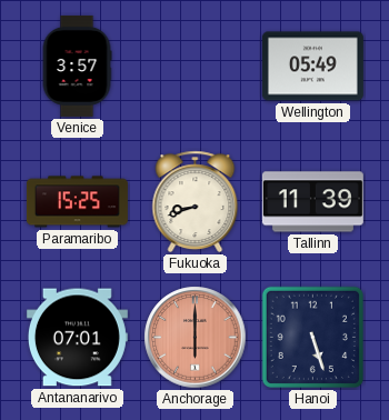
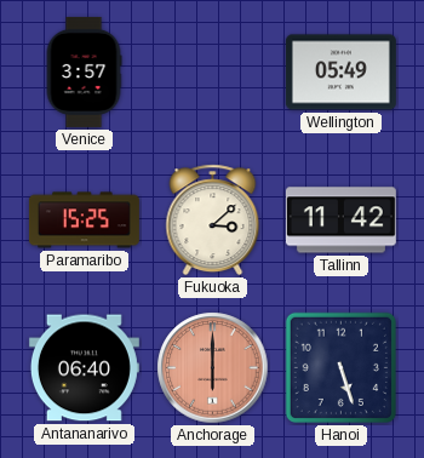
Fukuoka: 8:42 -> 3:08
Tallinn: 11:39 -> 11:42
Antananarivo: 07:01 -> 06:40
